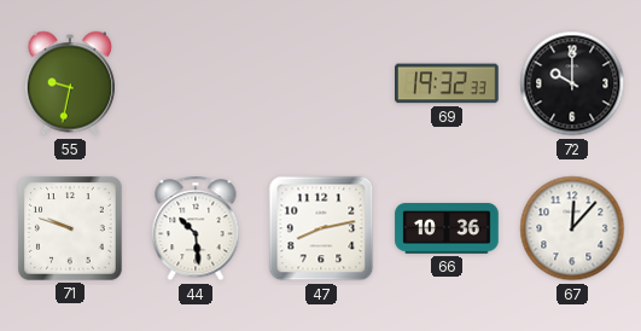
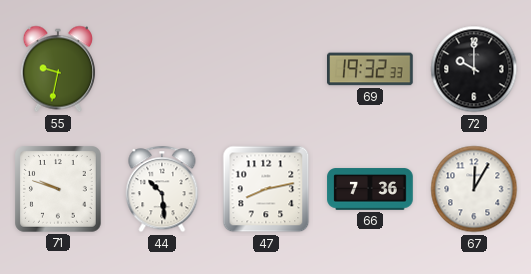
66: 10:36 -> 7:36
67: 12:07 -> 12:05
